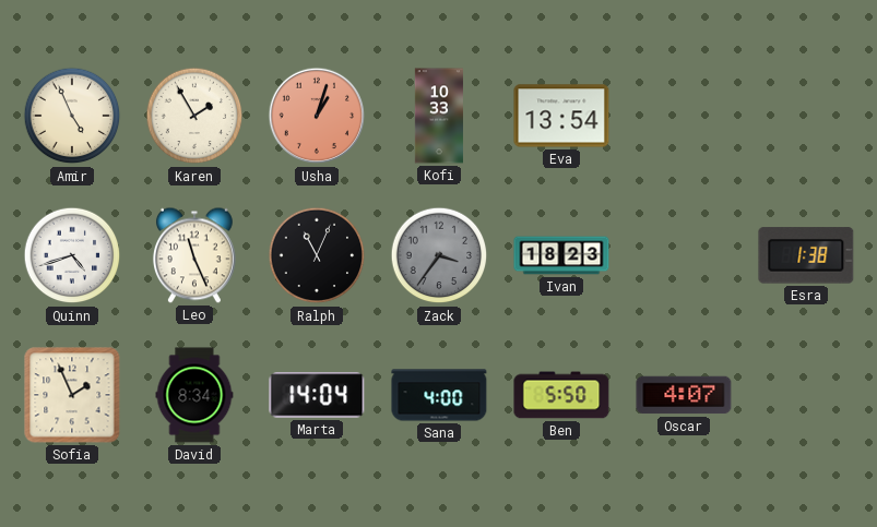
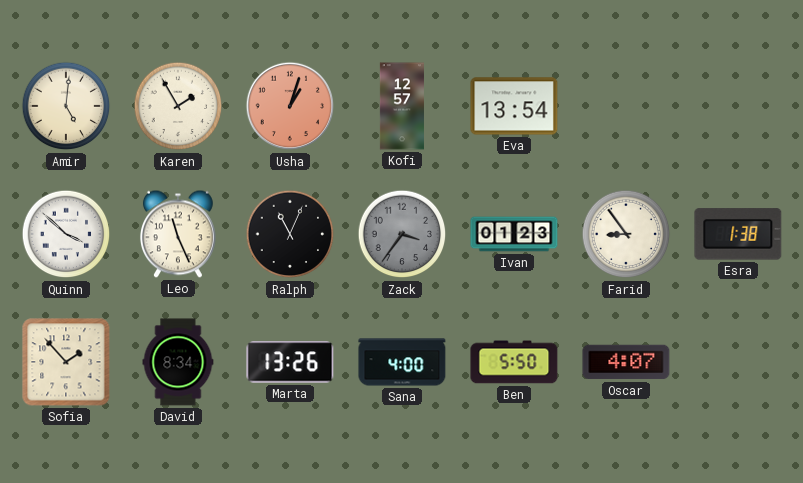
Amir: 4:56 -> 5:01
Kofi: 10:33 -> 12:57
Quinn: 4:42 -> 3:52
Ivan: 18:23 -> 01:23
Farid: none -> 8:54
Sofia: 1:56 -> 1:53
Marta: 14:04 -> 13:26
